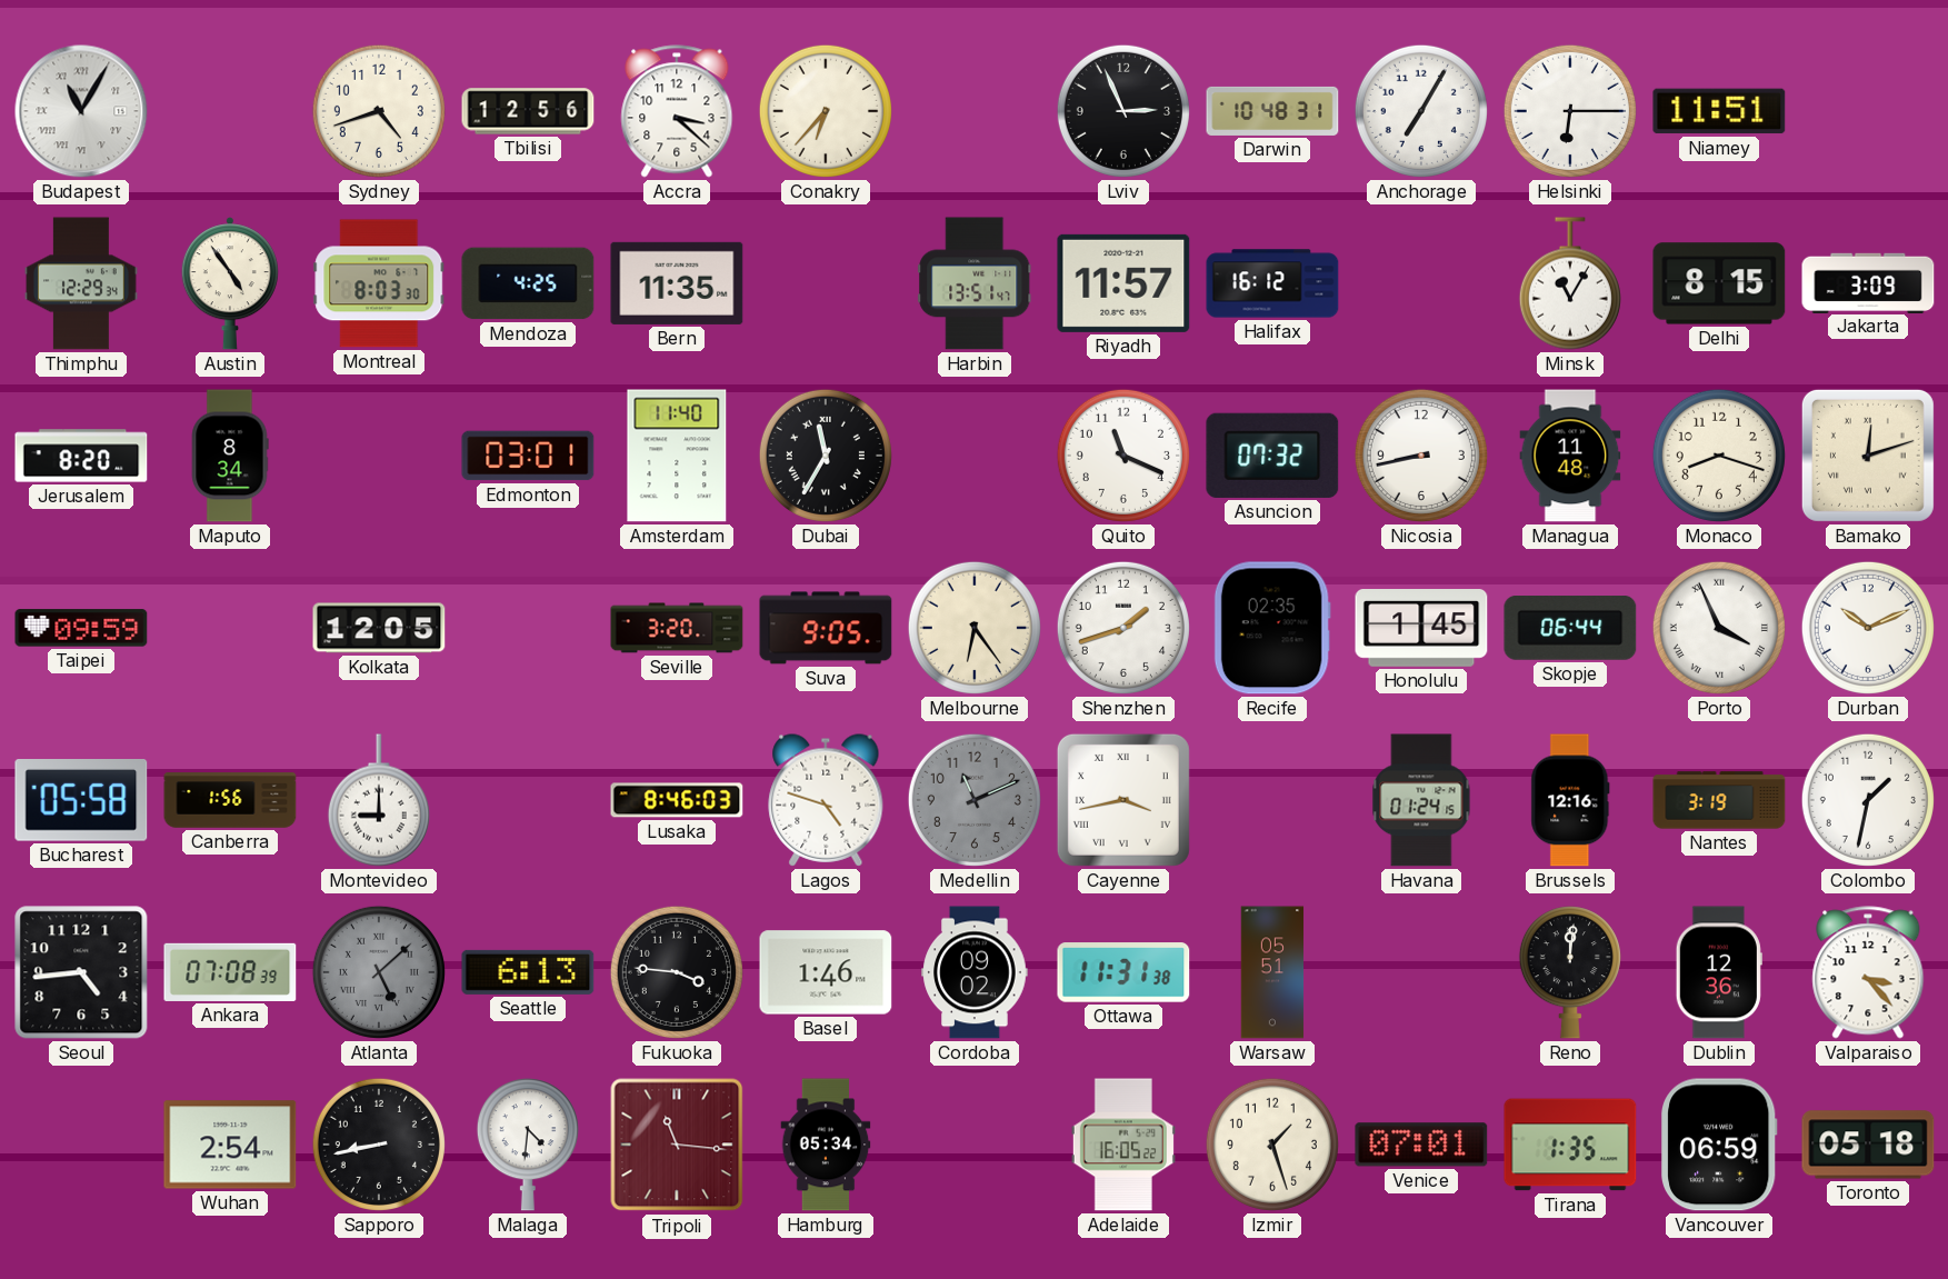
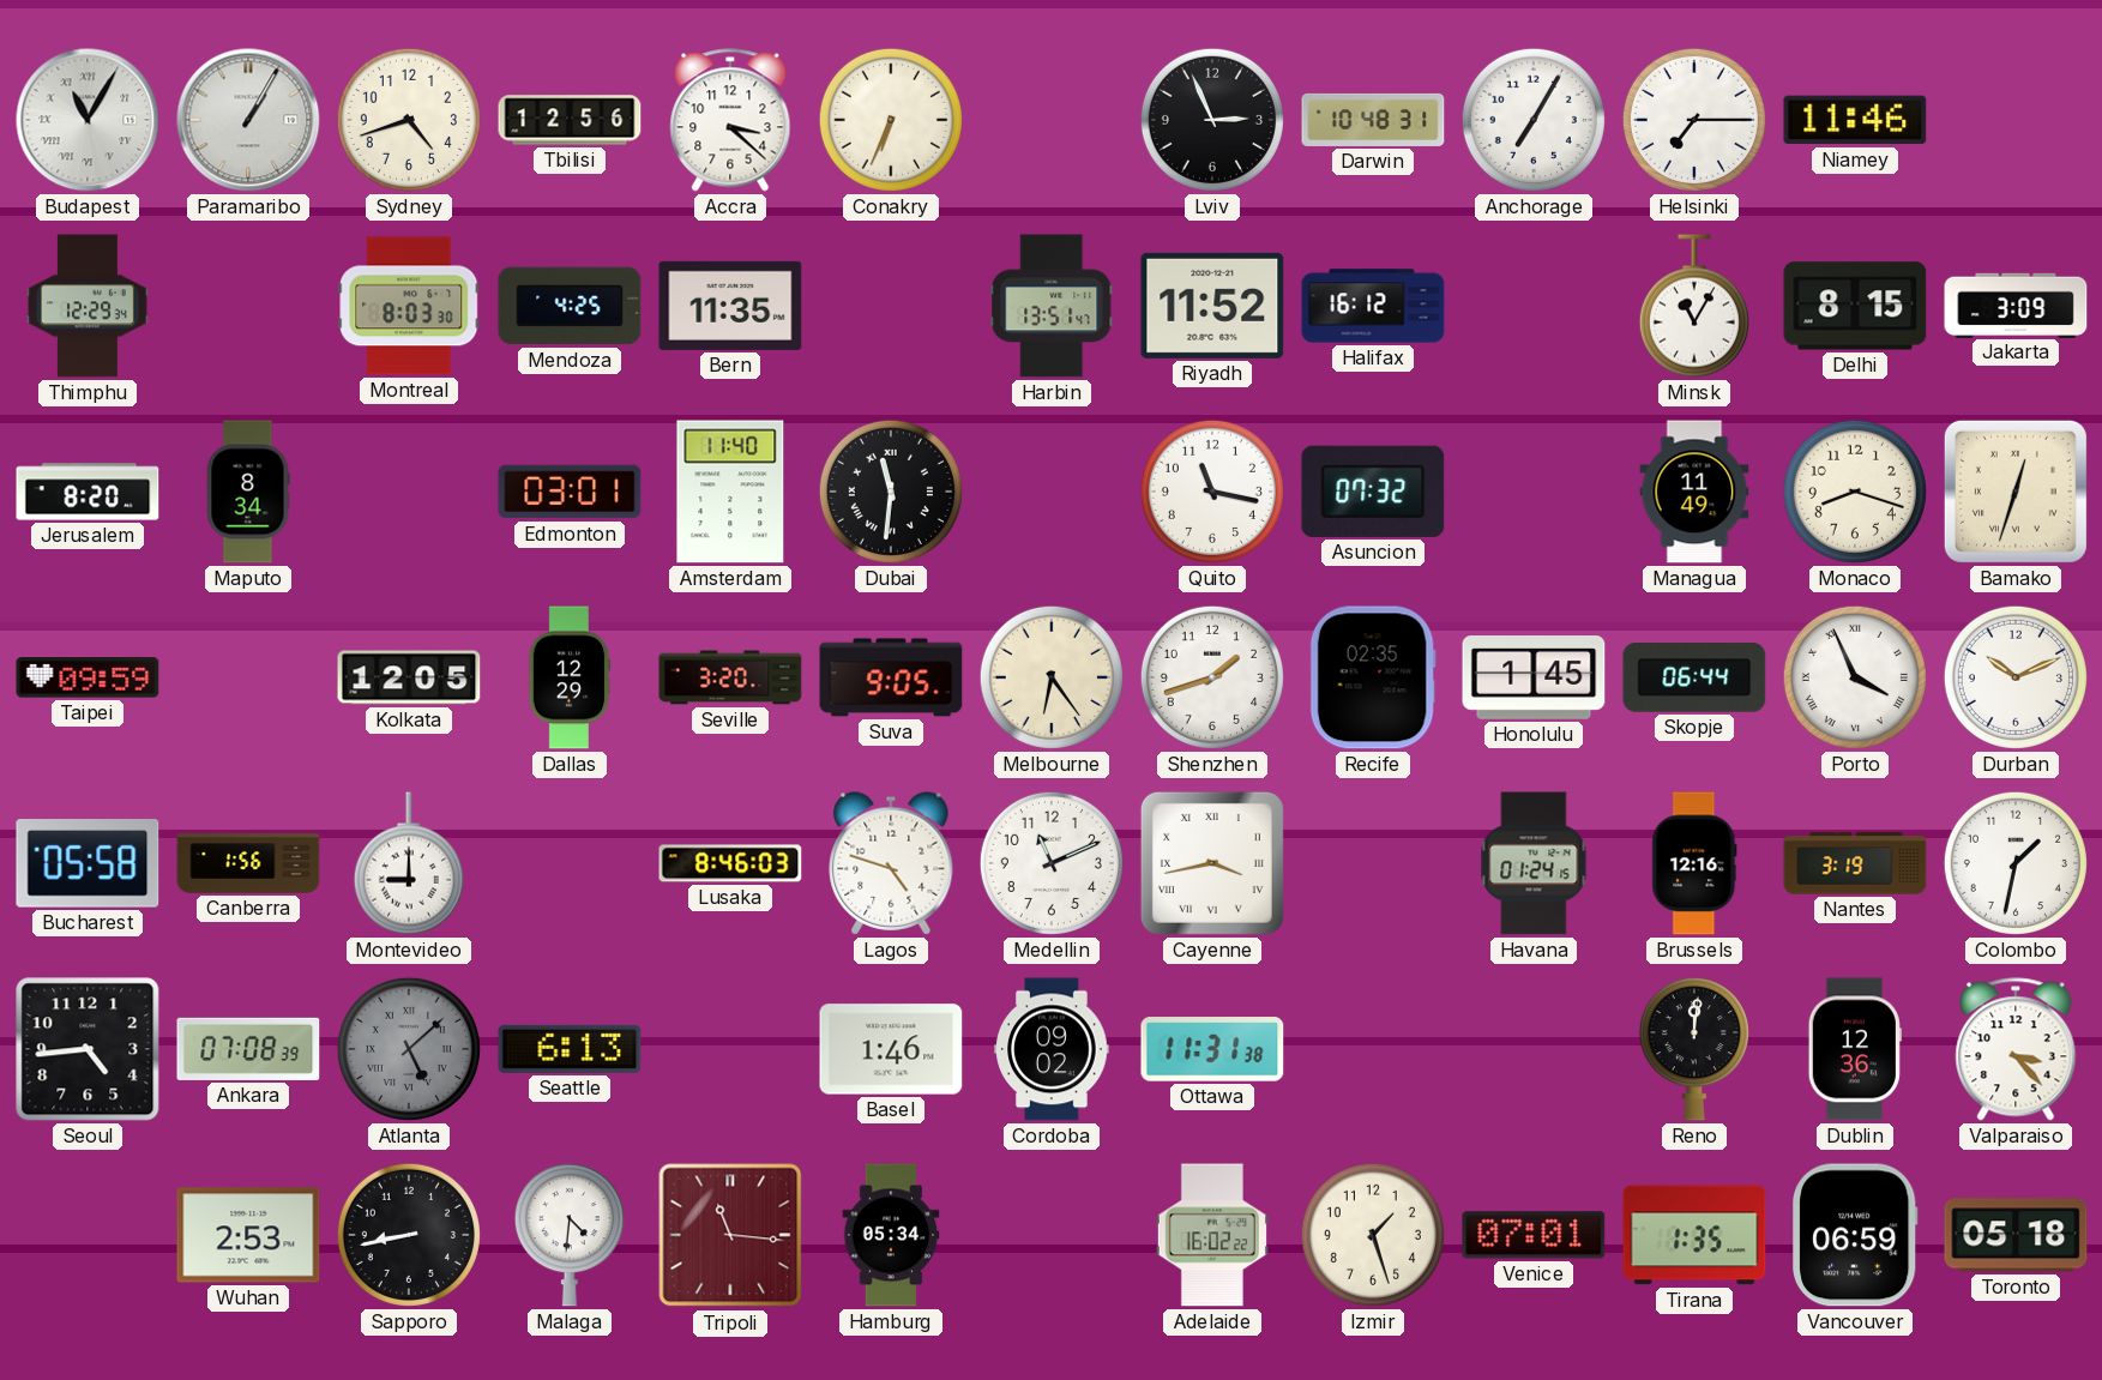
Paramaribo: none -> 1:05
Conakry: 6:37 -> 6:34
Helsinki: 6:15 -> 7:15
Niamey: 11:51 -> 11:46
Austin: 4:54 -> none
Riyadh: 11:57 -> 11:52
Dubai: 11:35 -> 11:31
Quito: 11:19 -> 11:17
Nicosia: 8:43 -> none
Managua: 11:48 -> 11:49
Bamako: 12:12 -> 12:33
Dallas: none -> 12:29
Medellin dial: grey -> white
Fukuoka: 3:46 -> none
Warsaw: 05:51 -> none
Wuhan: 2:54 -> 2:53
Adelaide: 16:05 -> 16:02
